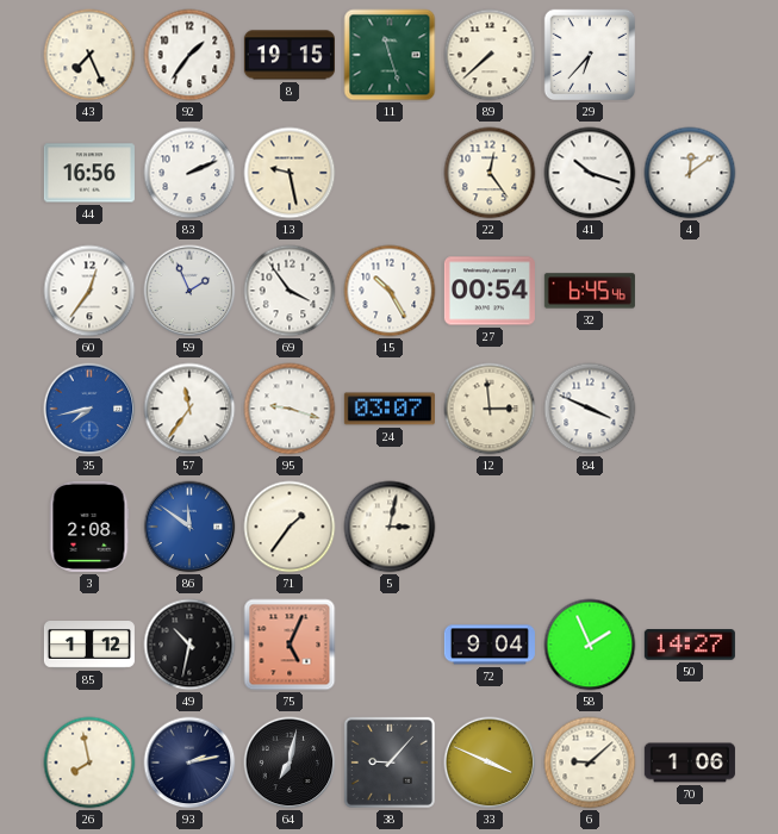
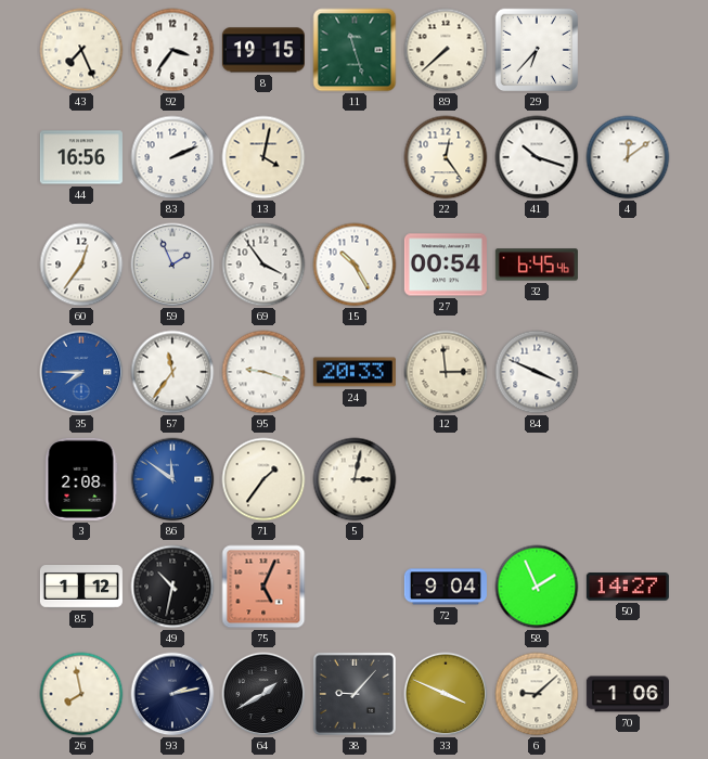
92: 1:36 -> 3:36
13: 9:28 -> 4:02
35: 7:43 -> 7:45
24: 03:07 -> 20:33
64: 7:02 -> 1:40
